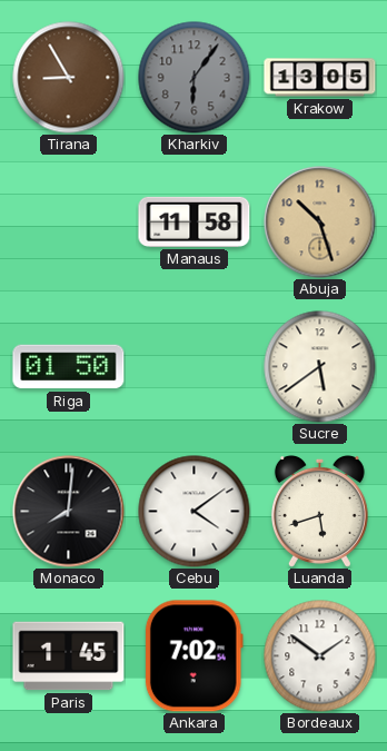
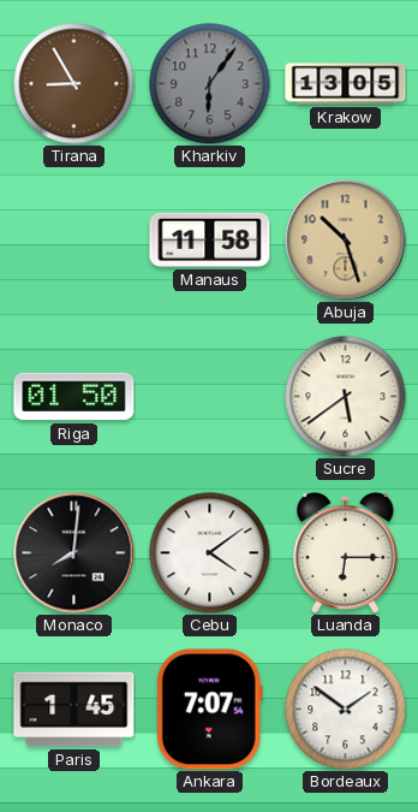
Luanda: 5:42 -> 6:15
Ankara: 7:02 -> 7:07
